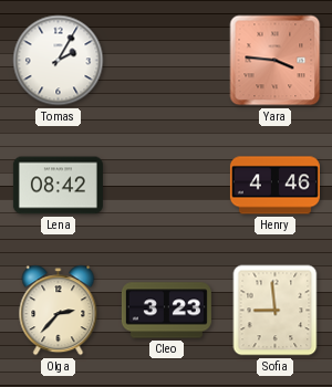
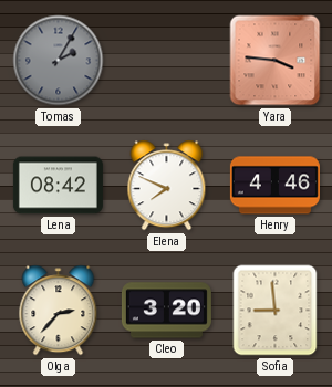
Tomas dial: white -> grey
Elena: none -> 7:49
Cleo: 3:23 -> 3:20
